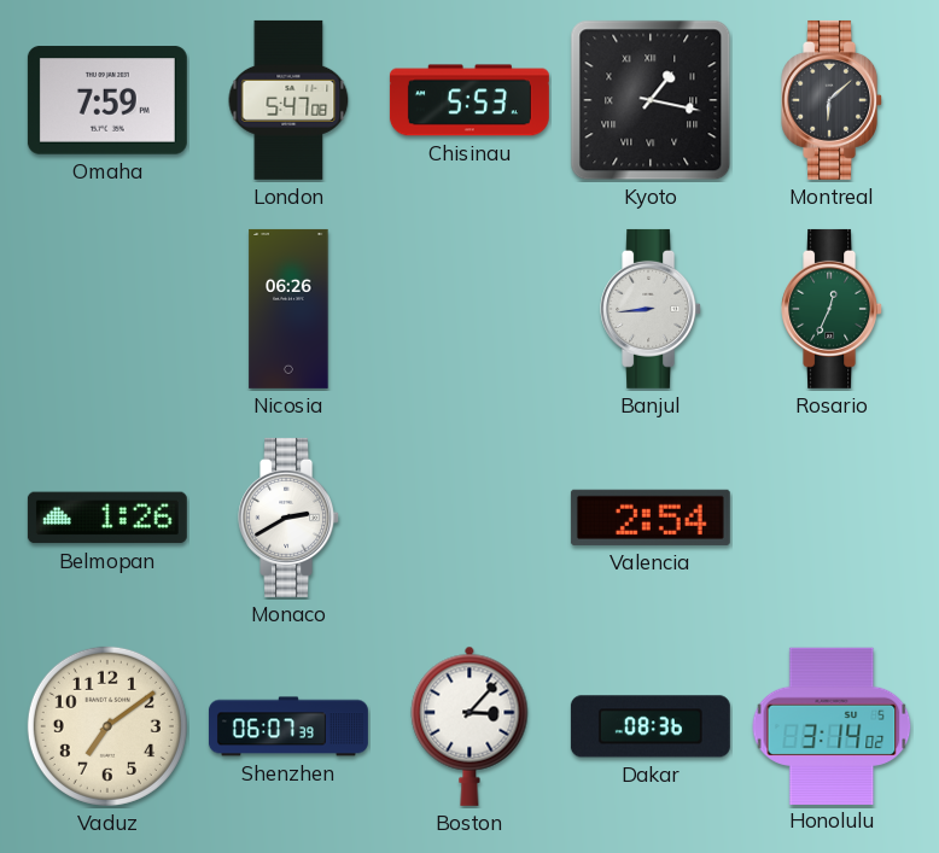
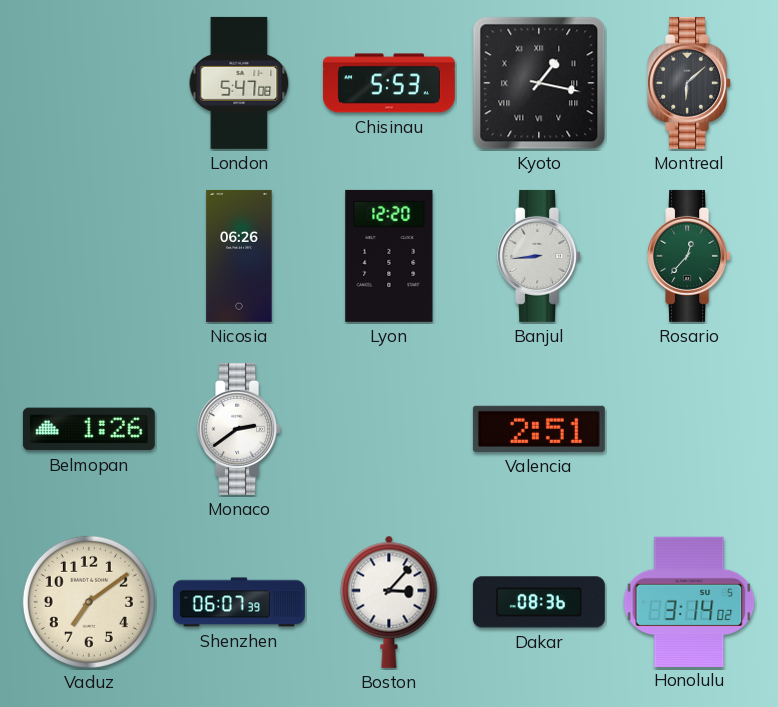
Omaha: 7:59 -> none
Lyon: none -> 12:20
Rosario: 12:34 -> 12:37
Monaco: 2:40 -> 2:39
Valencia: 2:54 -> 2:51
